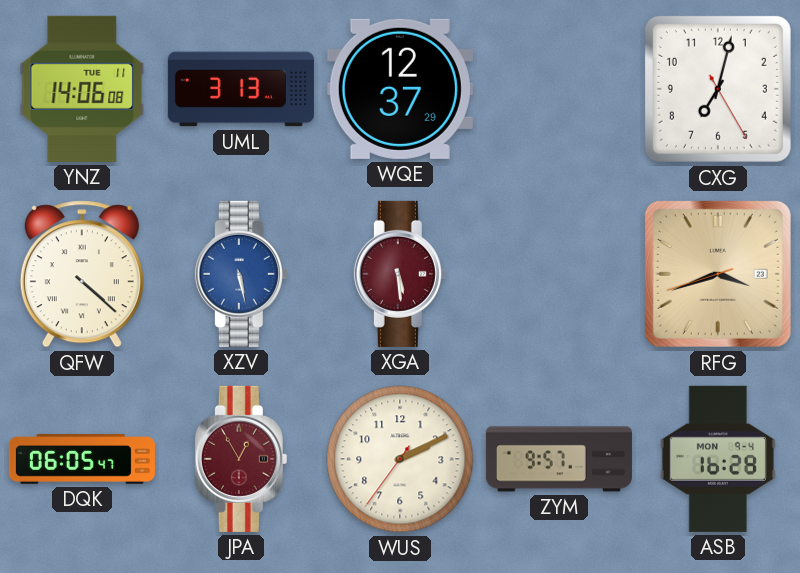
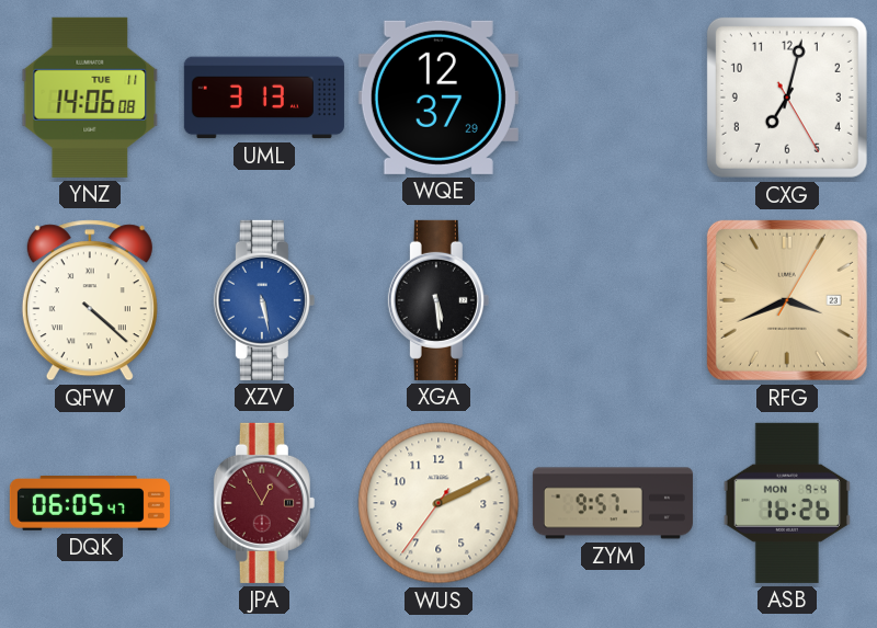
XGA dial: burgundy -> black
RFG: 3:41:42 -> 3:41:05
ASB: 16:28 -> 16:26
